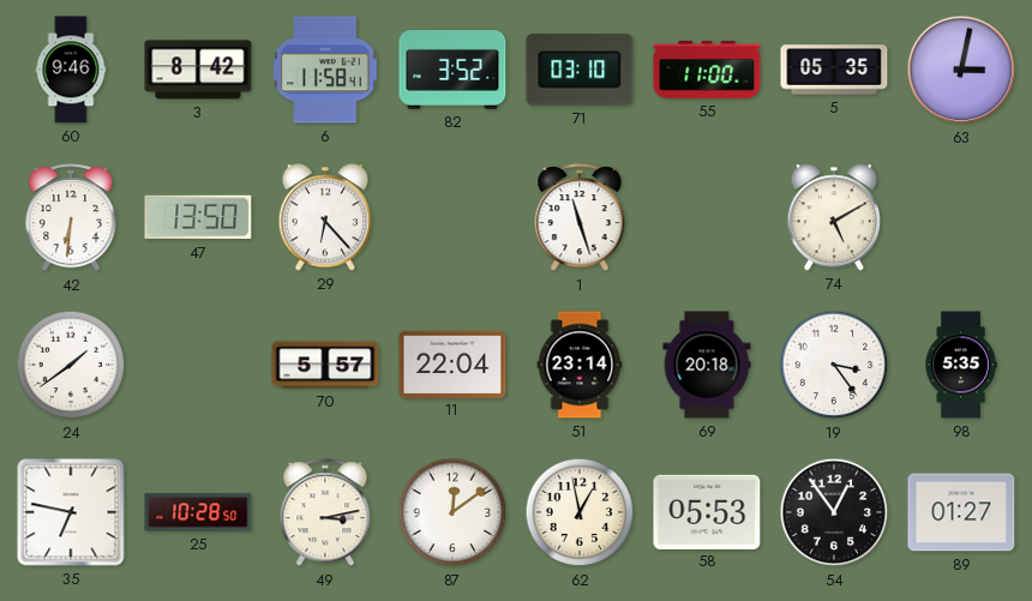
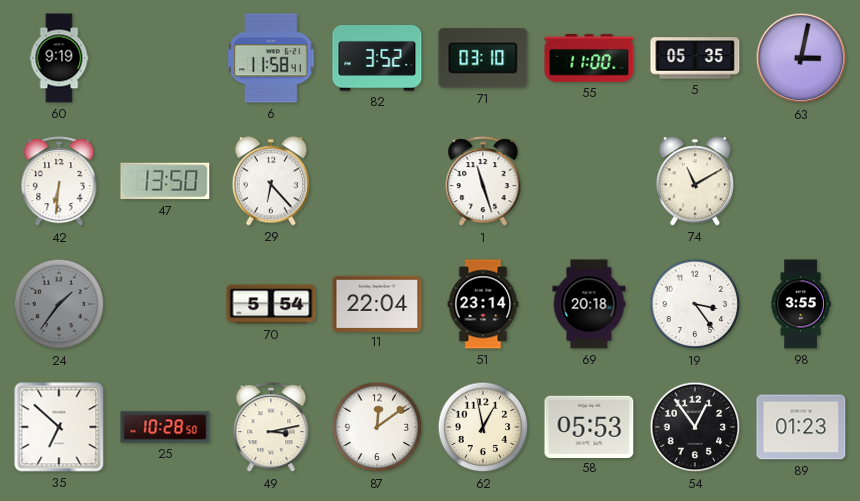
60: 9:46 -> 9:19
3: 8:42 -> none
74: 5:10 -> 11:10
24: 1:39 -> 1:36
24 dial: white -> grey
70: 5:57 -> 5:54
98: 5:35 -> 3:55
35: 6:47 -> 6:52
89: 01:27 -> 01:23
